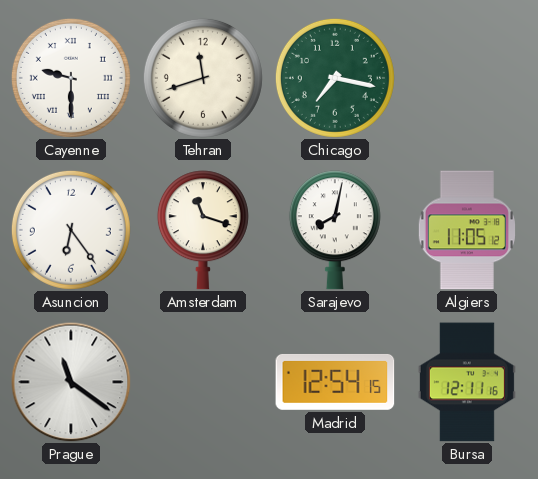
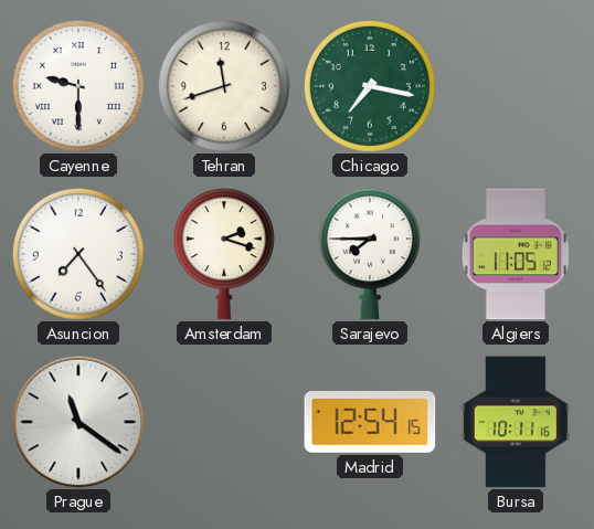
Asuncion: 6:24 -> 7:24
Amsterdam: 11:18 -> 2:18
Sarajevo: 8:02 -> 7:45
Bursa: 12:11 -> 10:11
